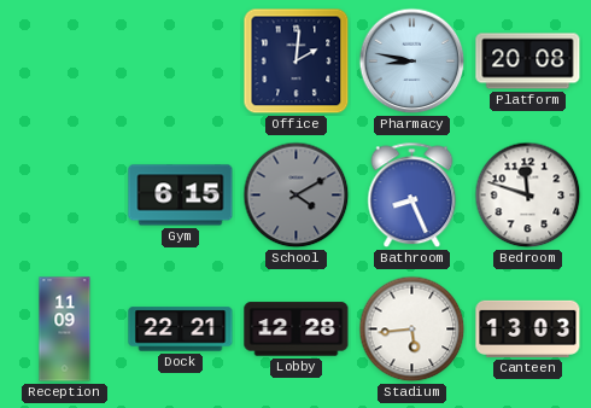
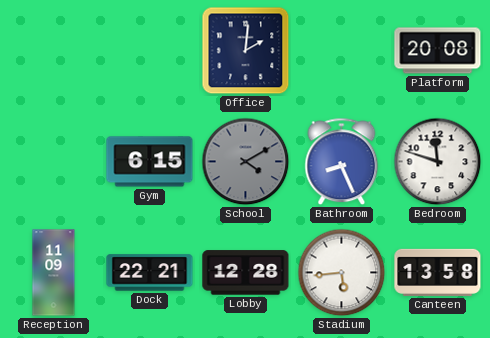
Pharmacy: 8:47 -> none
Canteen: 13:03 -> 13:58
